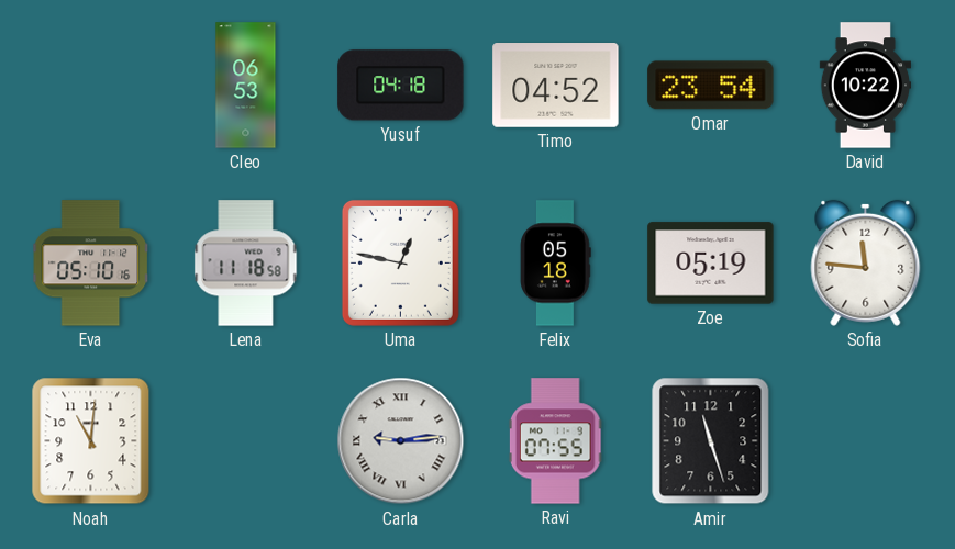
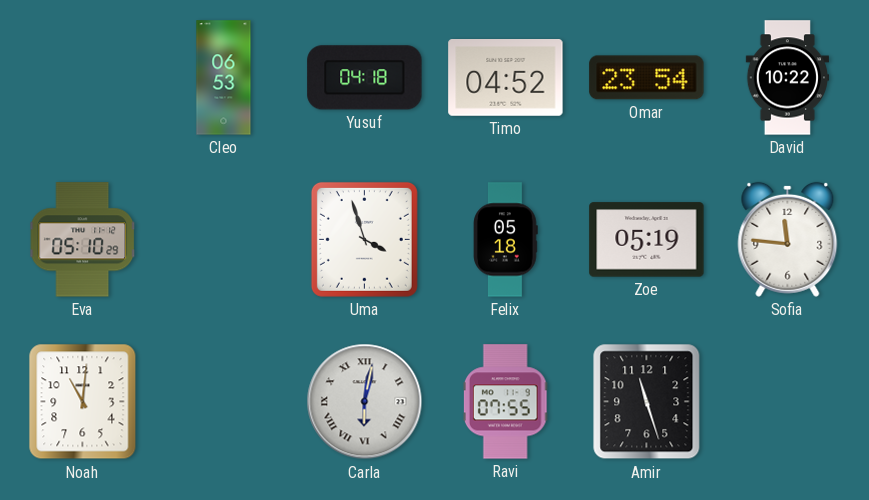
Eva: 05:10:16 -> 05:10:29
Lena: 11:18 -> none
Uma: 12:47 -> 3:57
Carla: 9:14 -> 6:02
